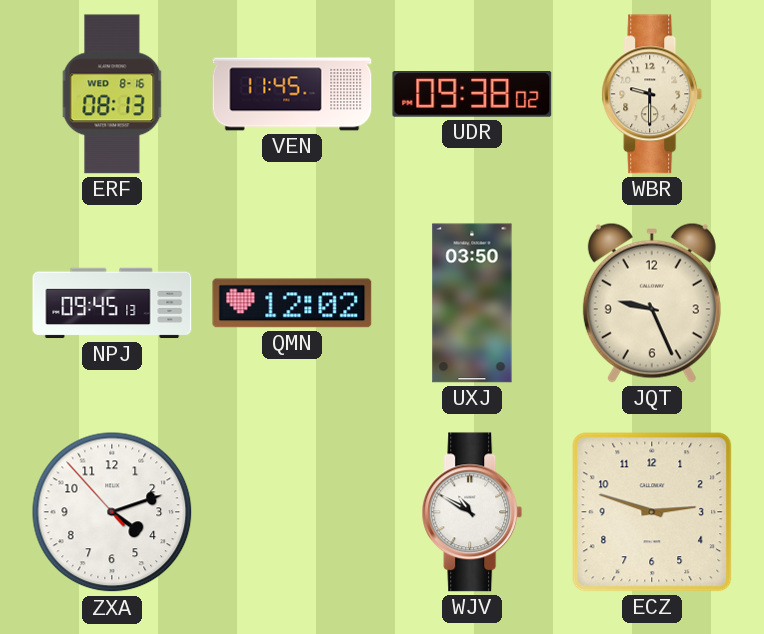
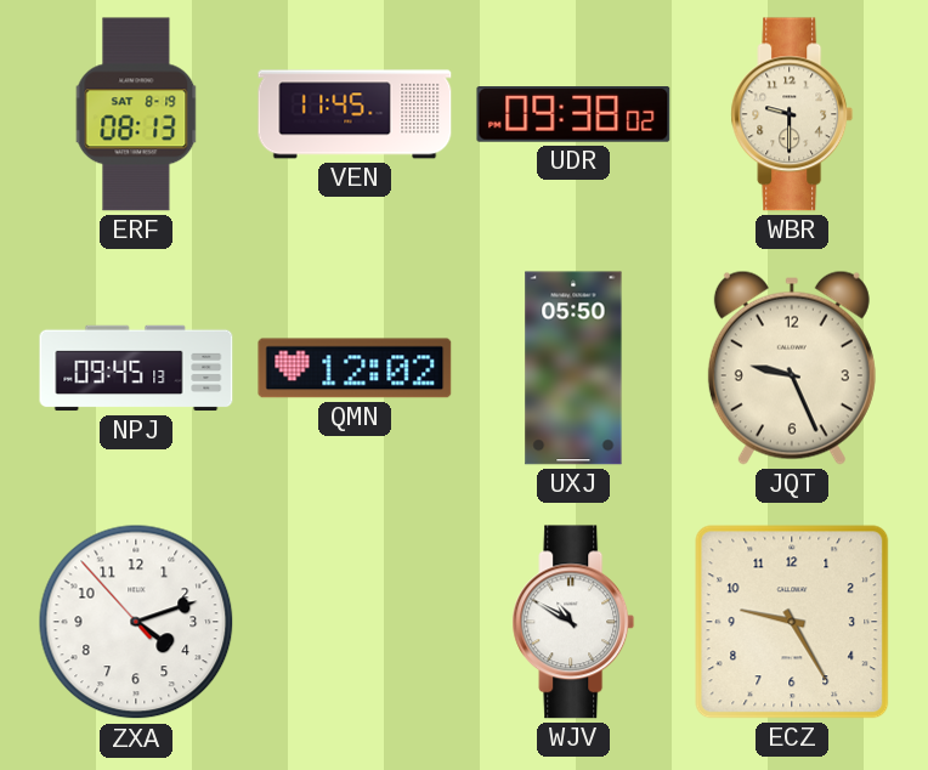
ERF date: WED 8-16 -> SAT 8-19
UXJ: 03:50 -> 05:50
ECZ: 2:48 -> 9:25
